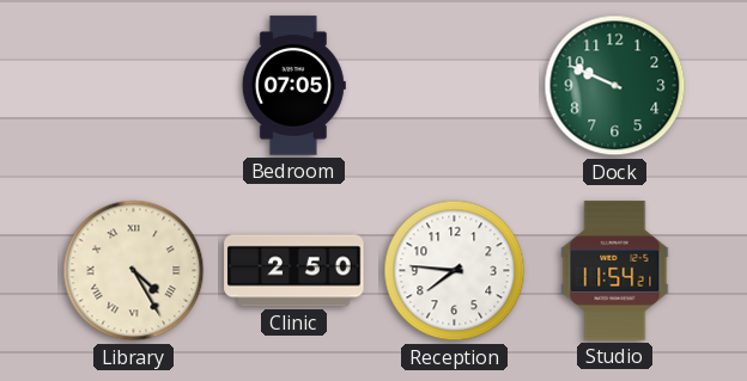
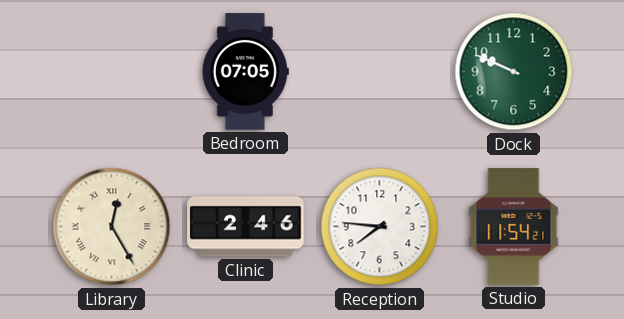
Library: 4:25 -> 12:25
Clinic: 2:50 -> 2:46
